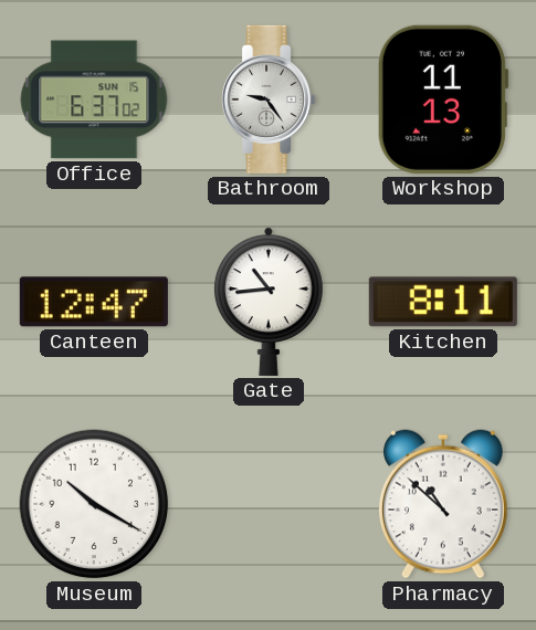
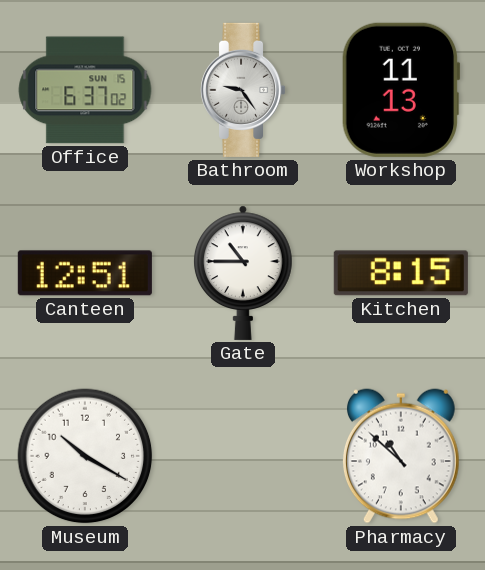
Canteen: 12:47 -> 12:51
Gate: 10:44 -> 10:45
Kitchen: 8:11 -> 8:15
